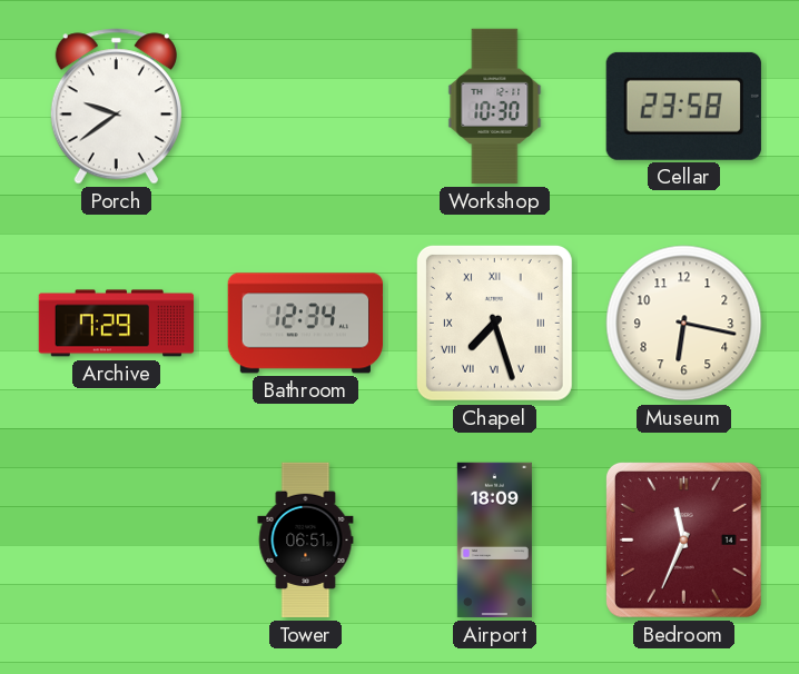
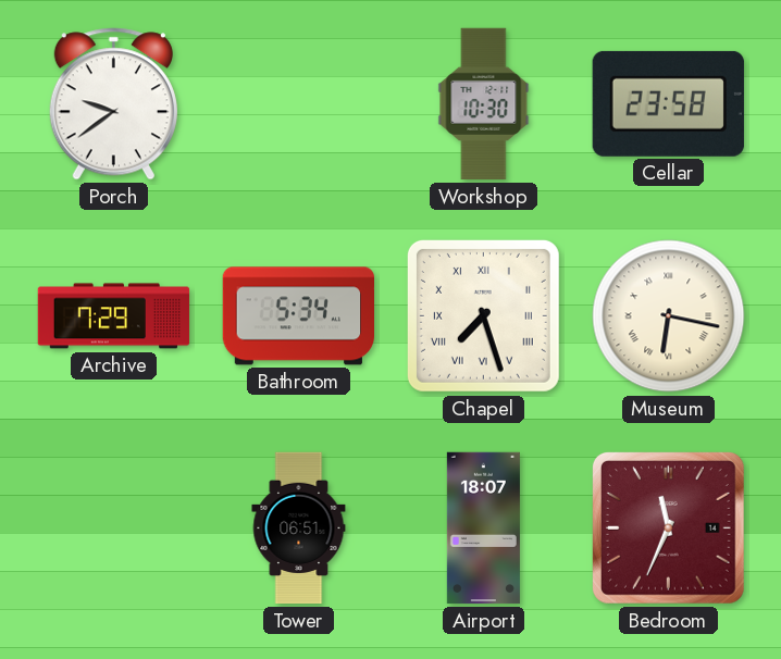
Bathroom: 12:34 -> 5:34
Museum numerals: Arabic -> Roman
Airport: 18:09 -> 18:07
